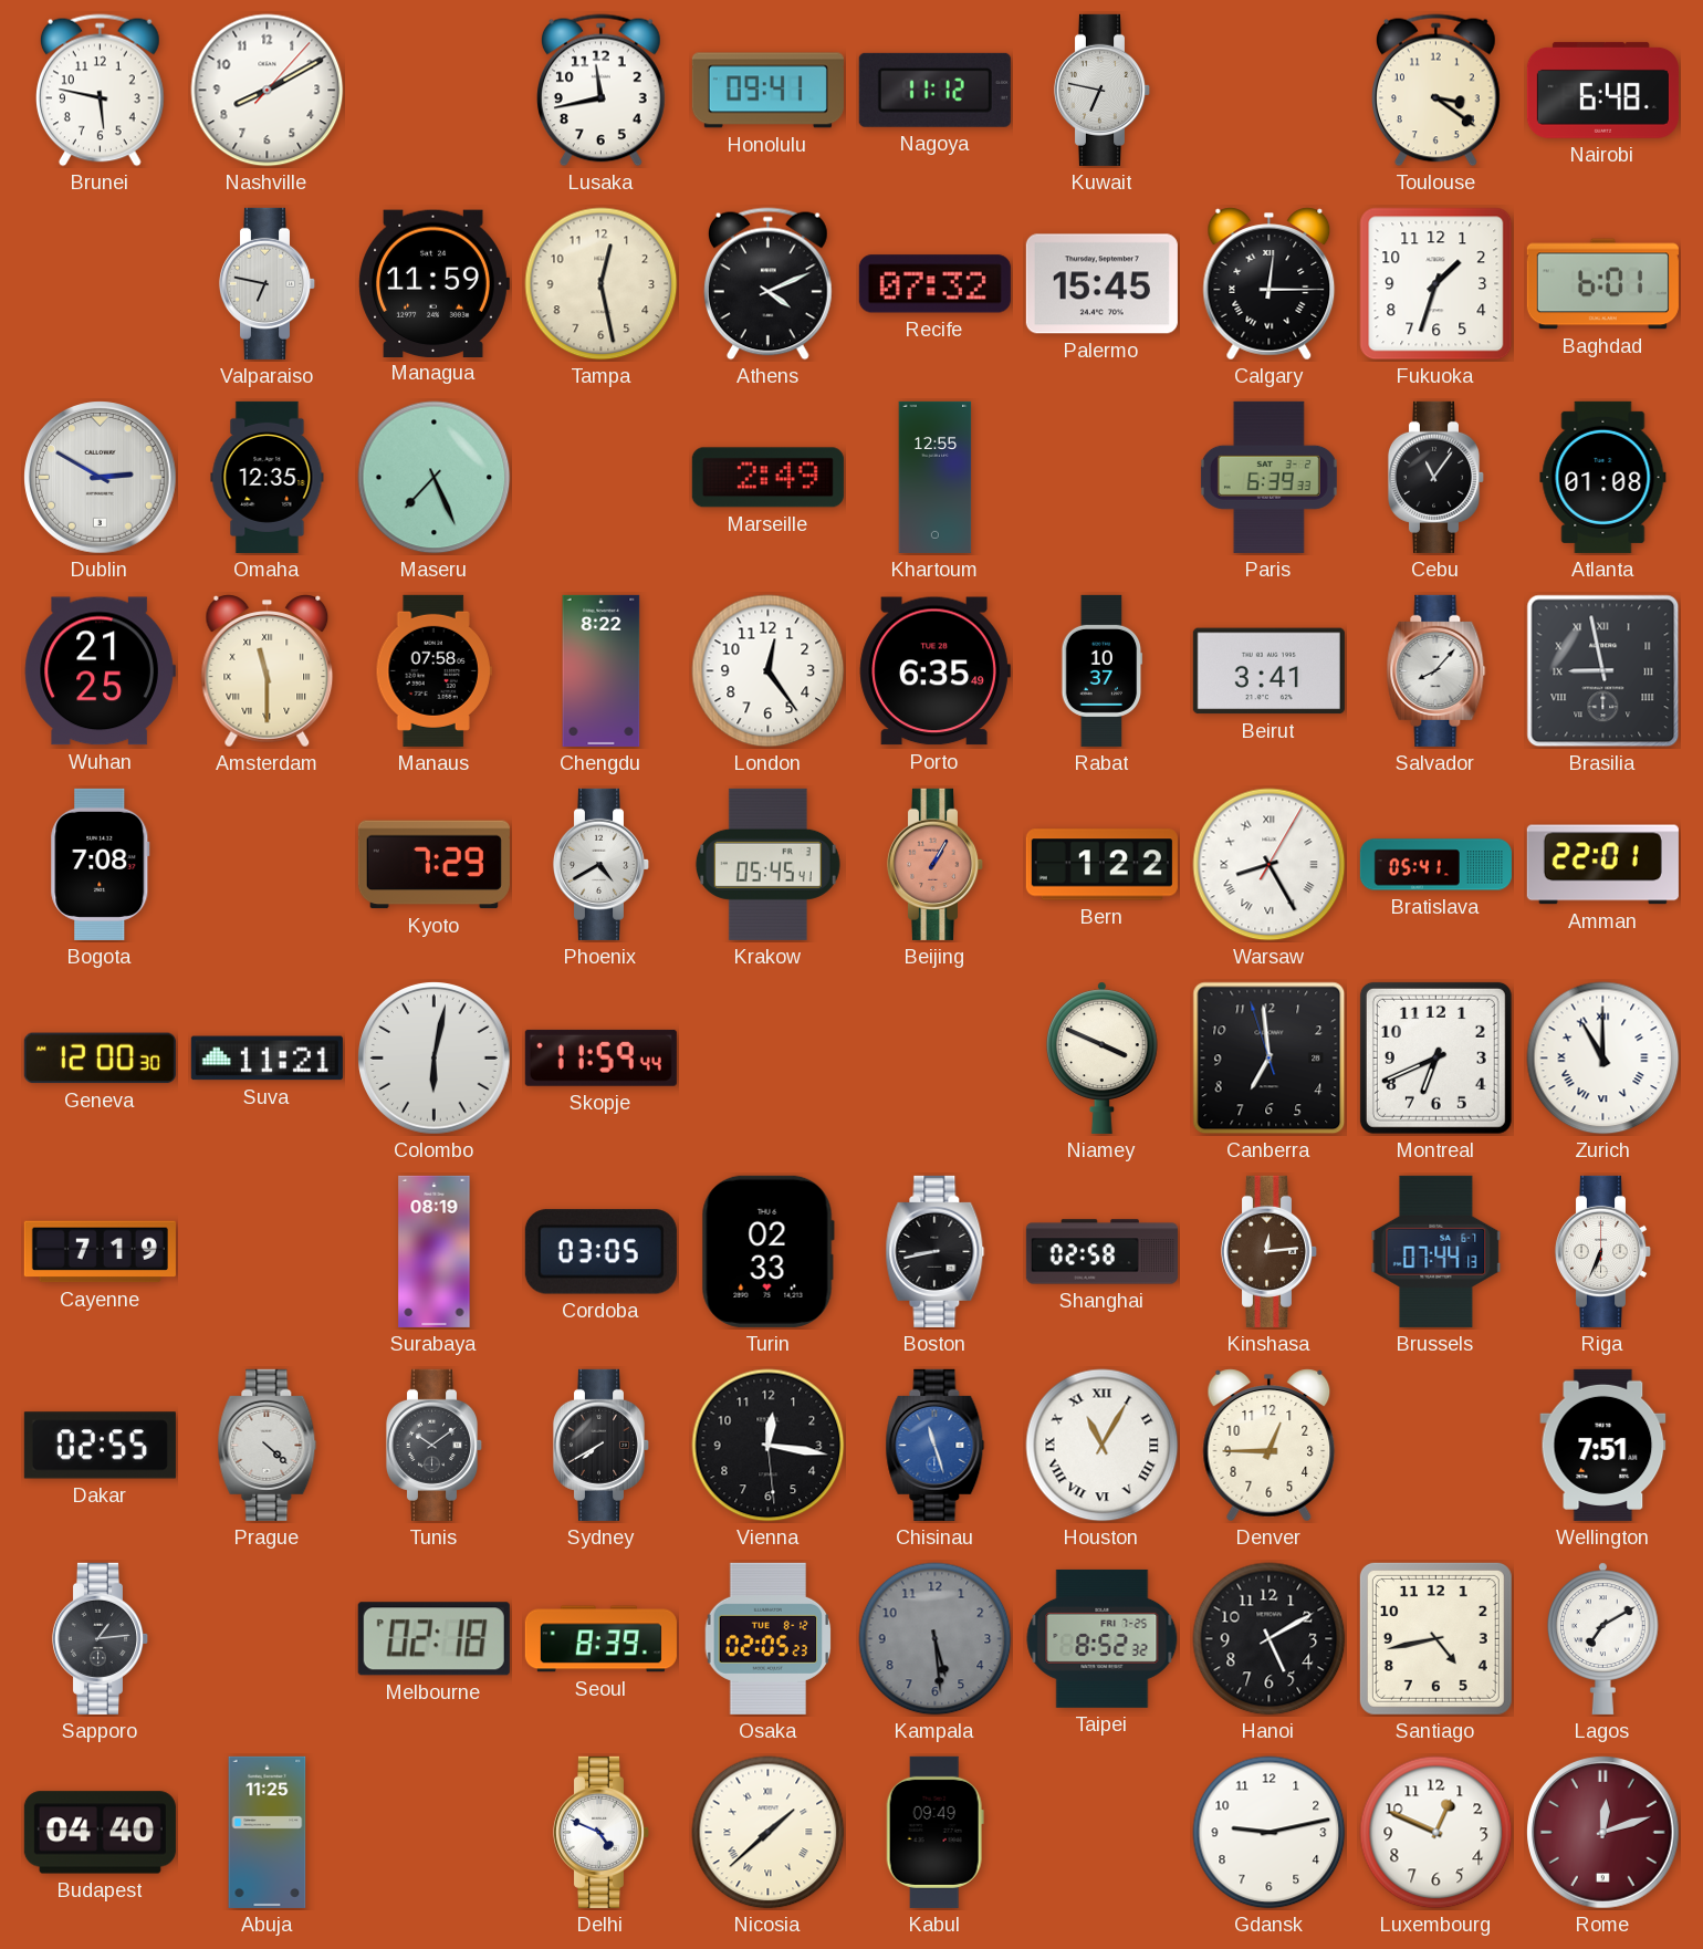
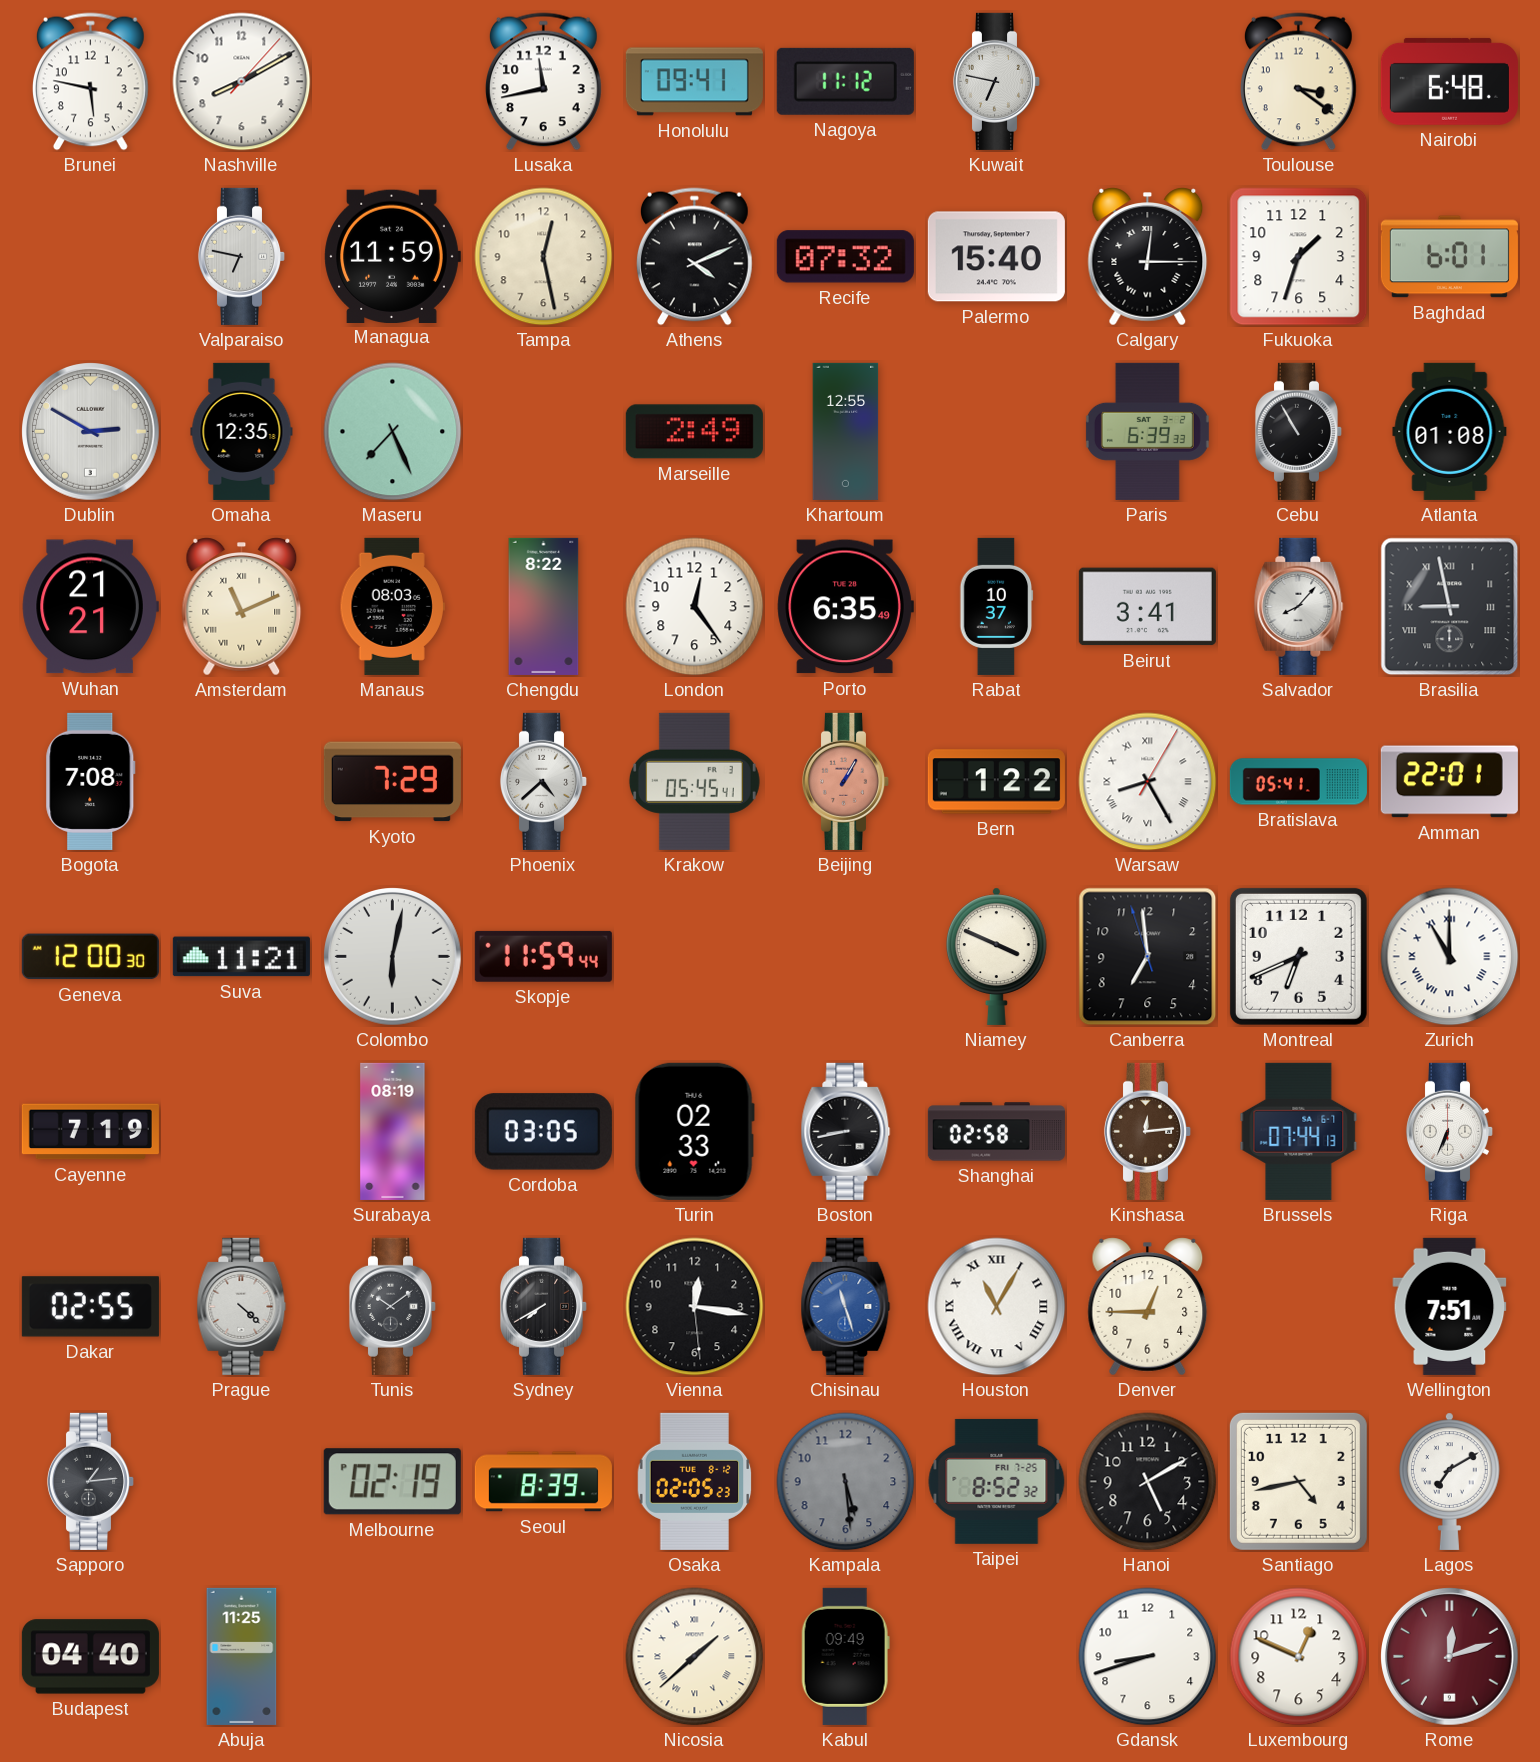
Palermo: 15:45 -> 15:40
Cebu: 11:06 -> 10:55
Wuhan: 21:25 -> 21:21
Amsterdam: 11:30 -> 11:11
Manaus: 07:58 -> 08:03
Phoenix: 4:40 -> 4:38
Melbourne: 02:18 -> 02:19
Delhi: 4:49 -> none
Gdansk: 9:13 -> 8:42
